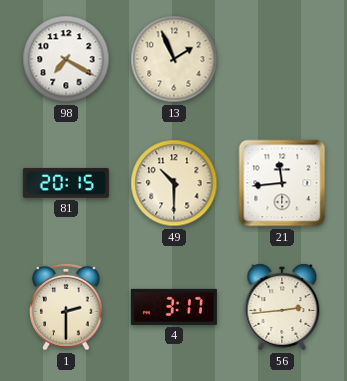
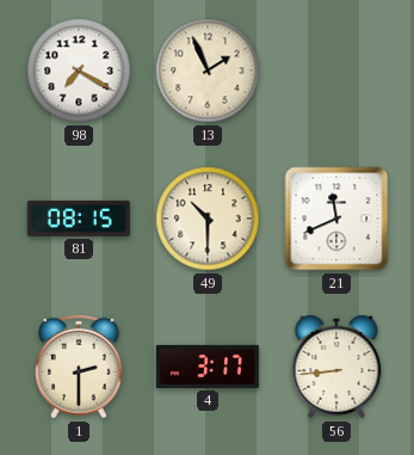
81: 20:15 -> 08:15
21: 11:44 -> 11:41
56: 2:44 -> 8:44
